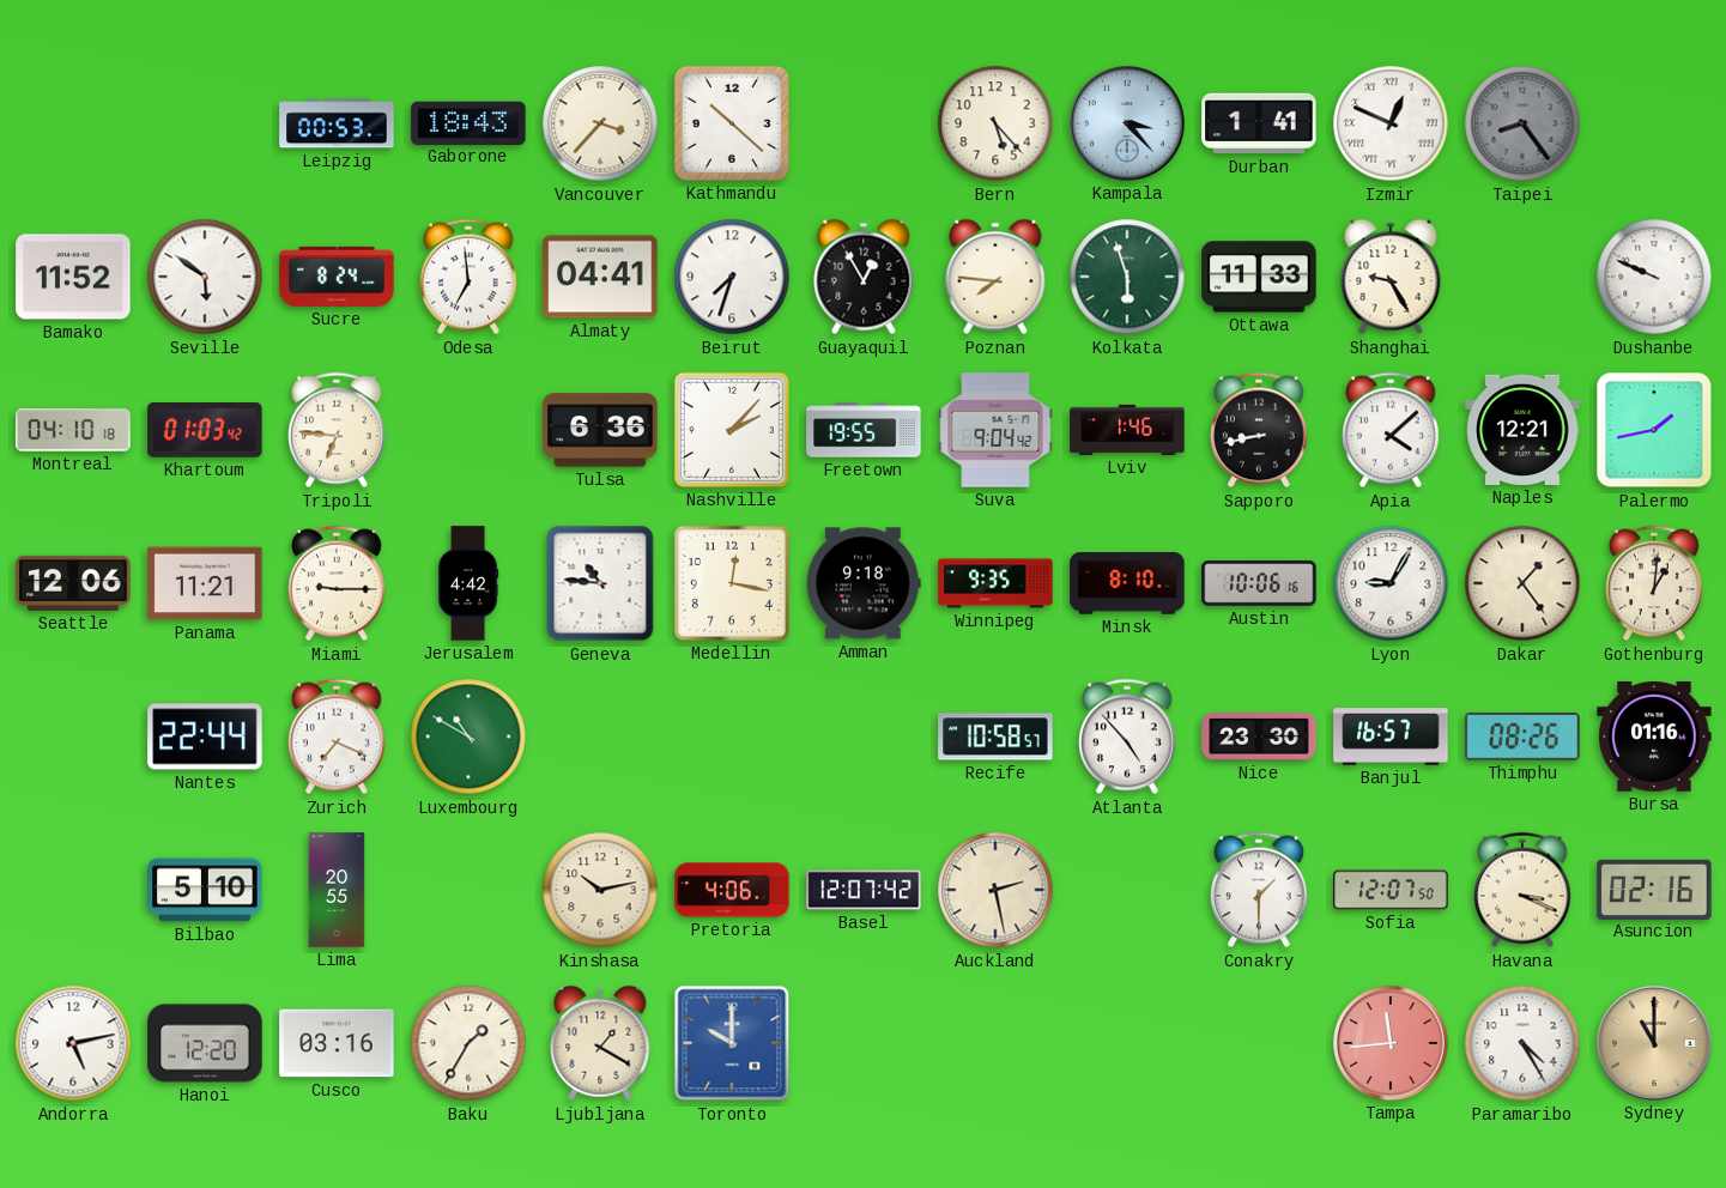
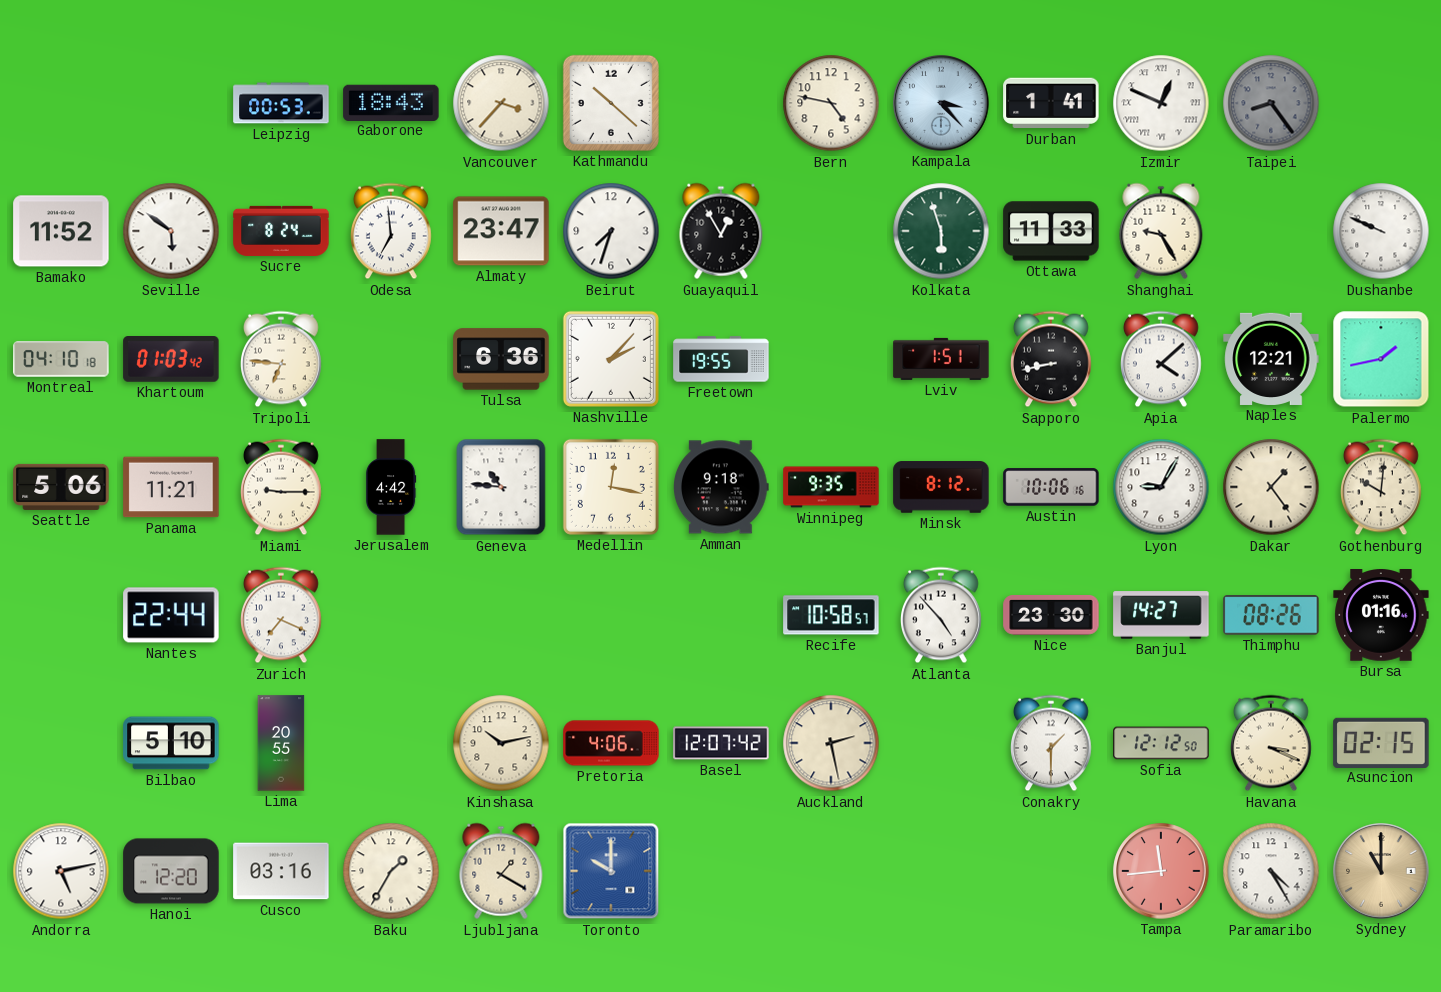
Bern: 5:23 -> 4:47
Almaty: 04:41 -> 23:47
Poznan: 7:46 -> none
Suva: 9:04 -> none
Lviv: 1:46 -> 1:51
Seattle: 12:06 -> 5:06
Minsk: 8:10 -> 8:12
Gothenburg: 1:01 -> 10:01
Luxembourg: 10:50 -> none
Banjul: 16:57 -> 14:27
Sofia: 12:07 -> 12:12
Asuncion: 02:16 -> 02:15
